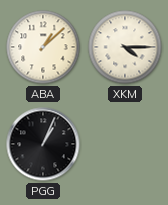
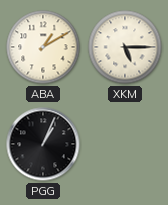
ABA: 1:08 -> 1:10
XKM: 4:15 -> 5:15
